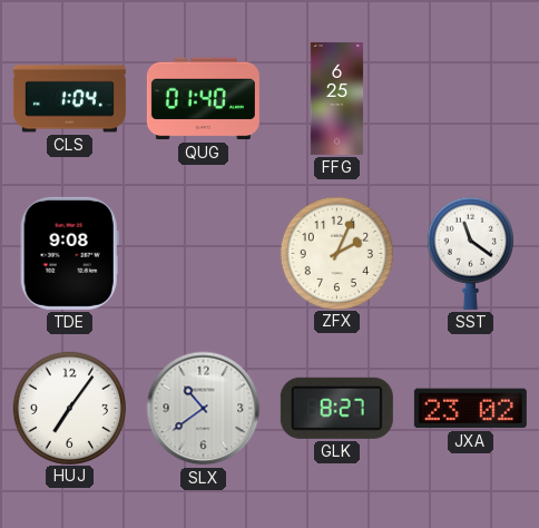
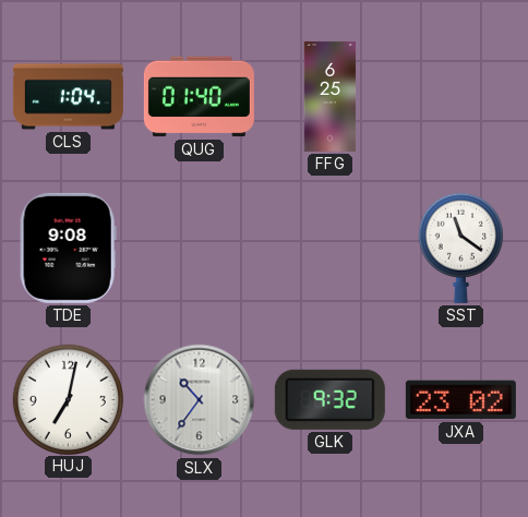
ZFX: 2:04 -> none
HUJ: 7:06 -> 7:02
SLX: 10:39 -> 10:36
GLK: 8:27 -> 9:32
